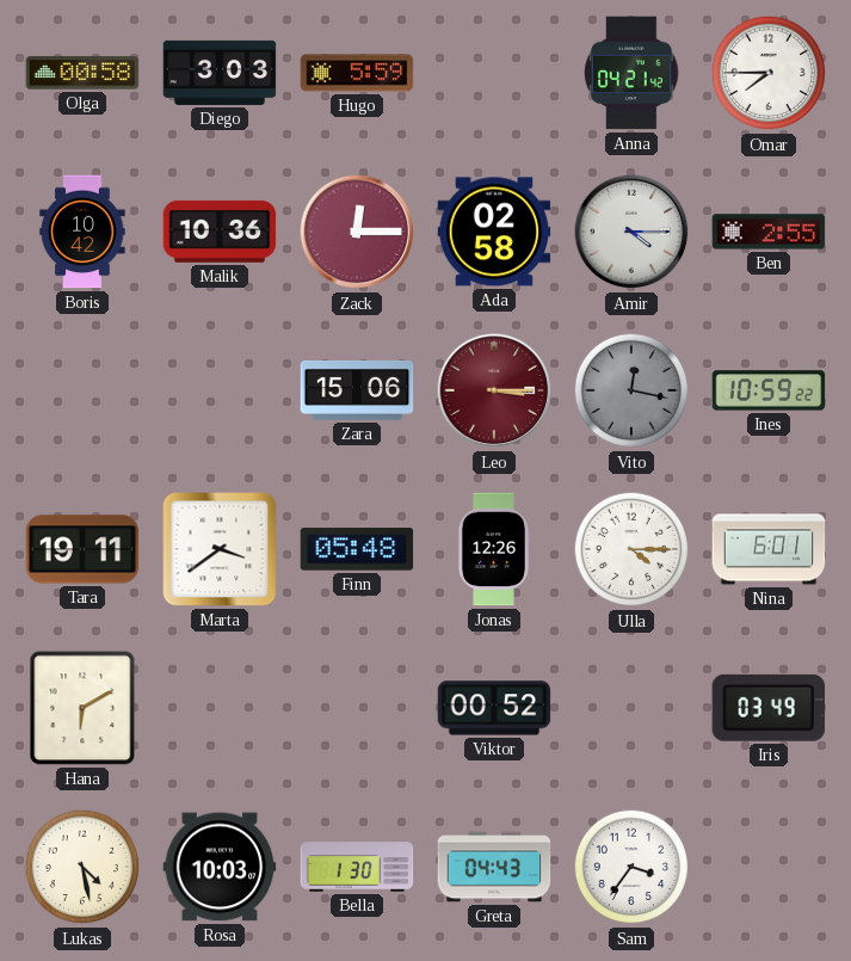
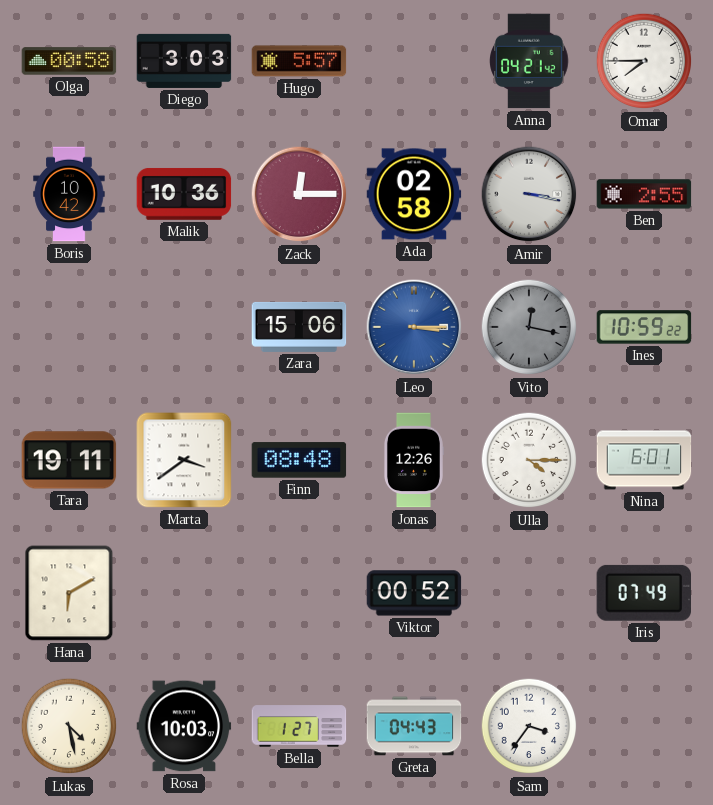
Hugo: 5:59 -> 5:57
Amir: 4:15 -> 3:17
Leo dial: burgundy -> blue
Finn: 05:48 -> 08:48
Iris: 03:49 -> 07:49
Bella: 1:30 -> 1:27
